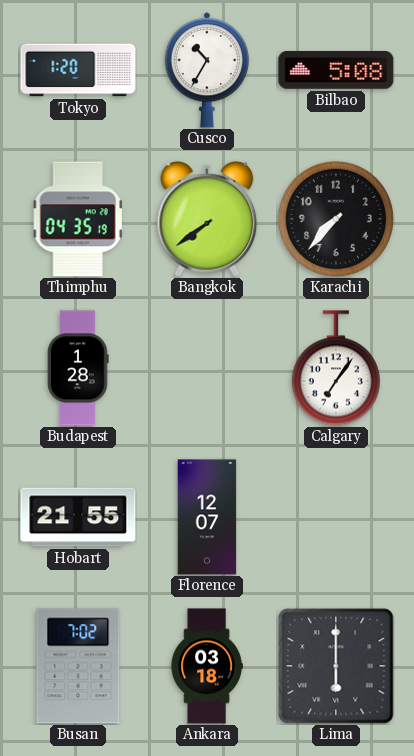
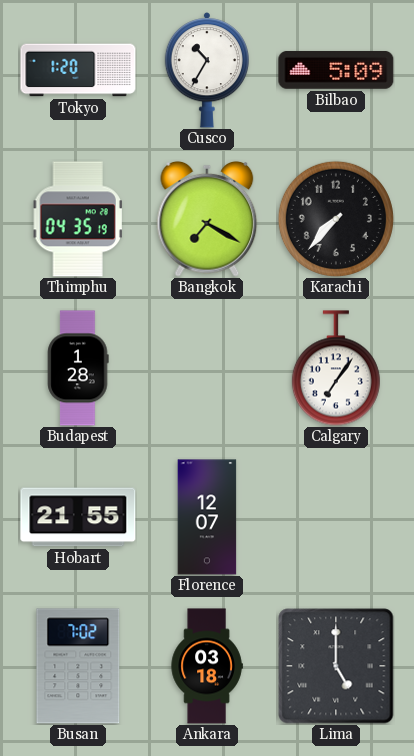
Bilbao: 5:08 -> 5:09
Bangkok: 7:39 -> 7:20
Lima: 6:00 -> 5:00
